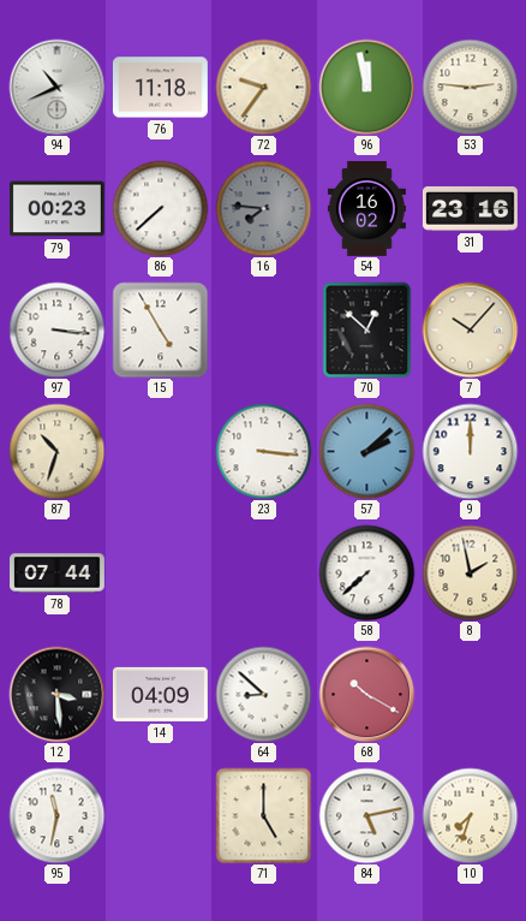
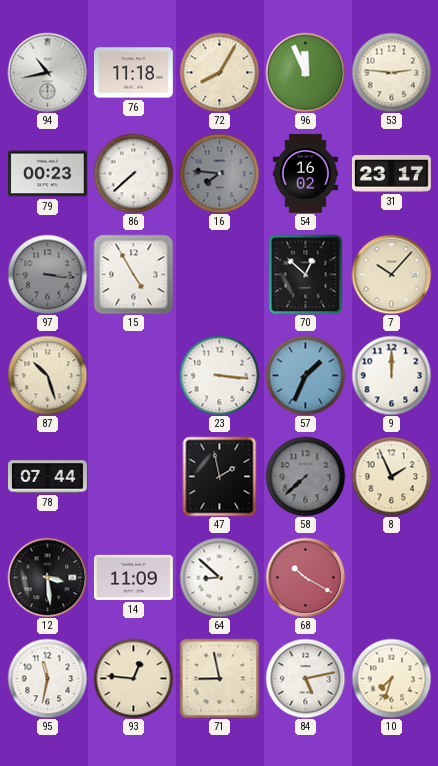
94: 10:41 -> 10:43
72: 9:36 -> 8:05
96: 11:58 -> 11:56
31: 23:16 -> 23:17
97 dial: white -> grey
87: 10:33 -> 10:27
57: 2:08 -> 1:34
47: none -> 1:58
58 dial: white -> grey
8: 1:58 -> 1:56
14: 04:09 -> 11:09
93: none -> 12:46
71: 5:00 -> 8:58
